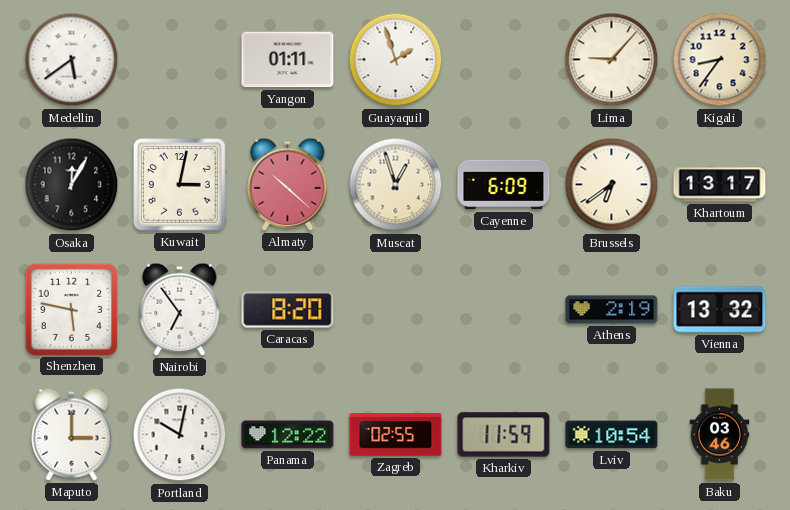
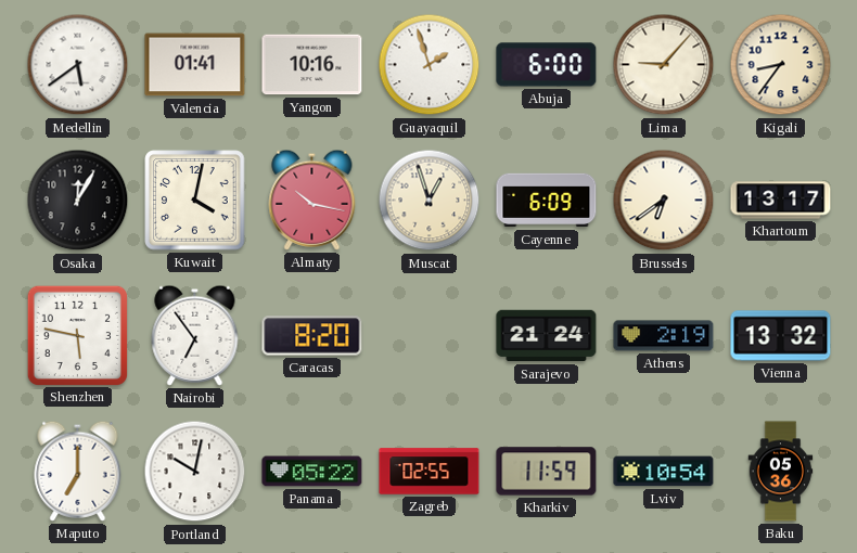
Valencia: none -> 01:41
Yangon: 01:11 -> 10:16
Abuja: none -> 6:00
Kuwait: 3:02 -> 4:02
Almaty: 10:22 -> 10:17
Sarajevo: none -> 21:24
Maputo: 3:00 -> 7:00
Panama: 12:22 -> 05:22
Baku: 03:46 -> 05:36
